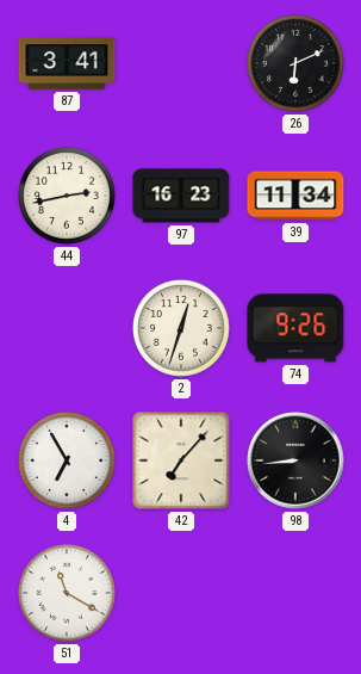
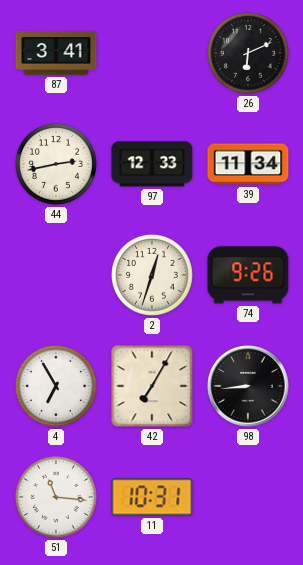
97: 16:23 -> 12:33
42: 7:07 -> 7:05
51: 11:20 -> 11:16
11: none -> 10:31
